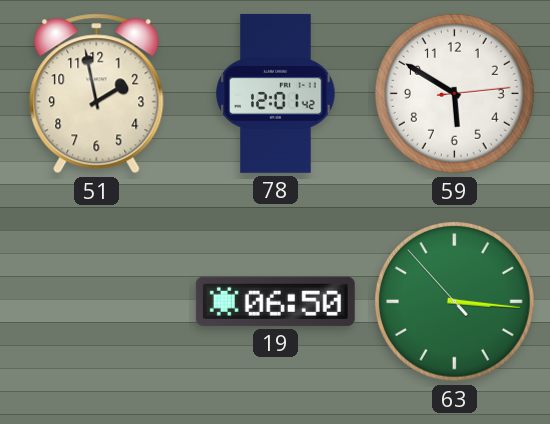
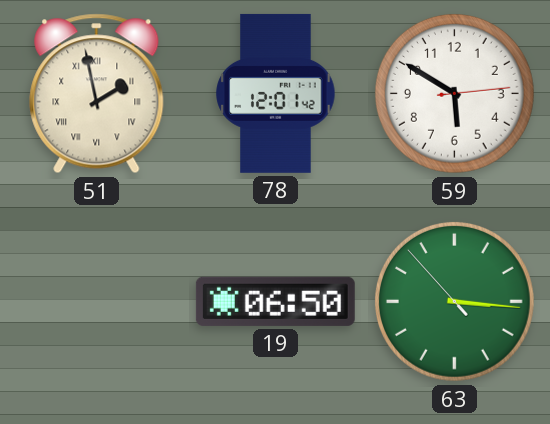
51 numerals: Arabic -> Roman
